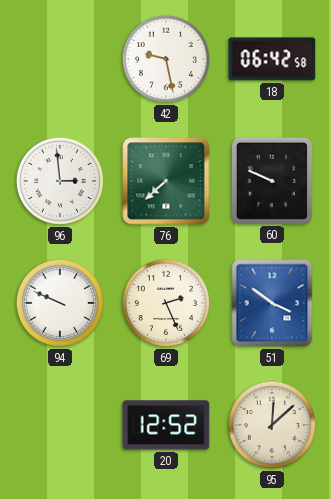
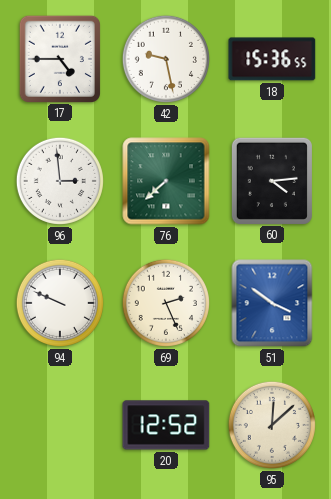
17: none -> 4:45
18: 06:42 -> 15:36
60: 9:49 -> 4:14
